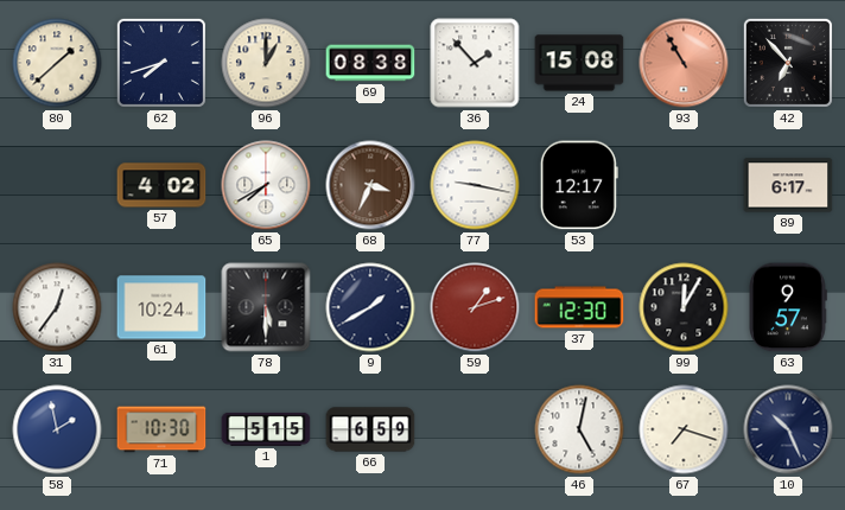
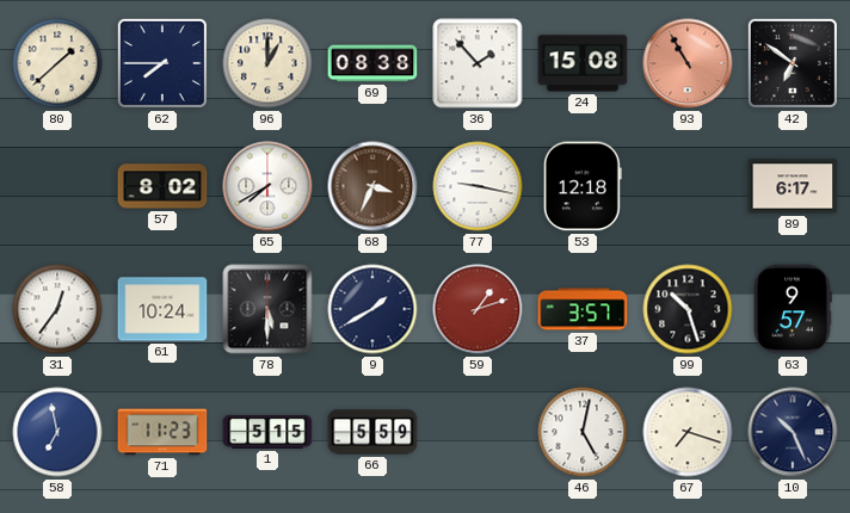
62: 7:42 -> 7:45
42: 6:53 -> 6:51
57: 4:02 -> 8:02
53: 12:17 -> 12:18
37: 12:30 -> 3:57
99: 12:05 -> 10:27
58: 1:58 -> 6:58
71: 10:30 -> 11:23
66: 6:59 -> 5:59
